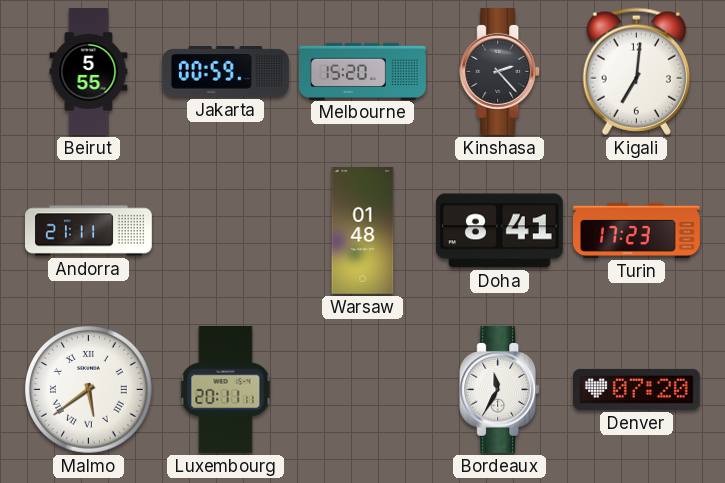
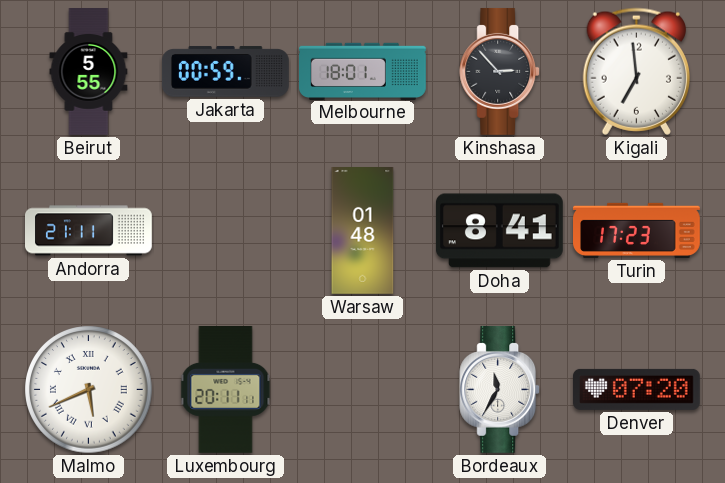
Melbourne: 15:20 -> 18:01
Kinshasa: 2:23 -> 2:53
Kigali: 7:01 -> 6:59
Malmo: 5:39 -> 5:41
